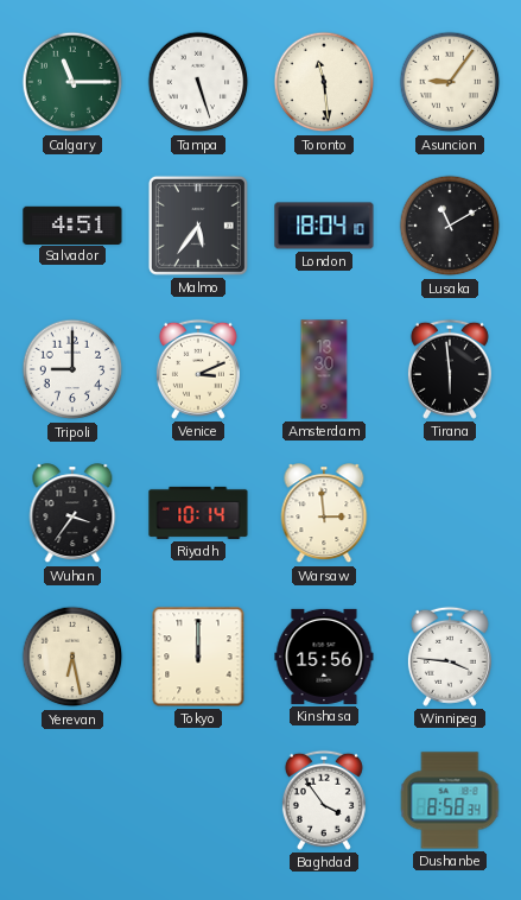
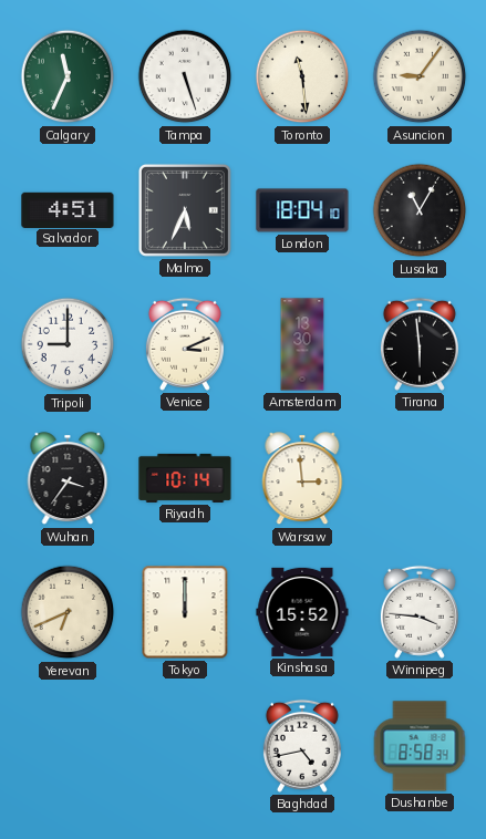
Calgary: 11:15 -> 11:34
Malmo: 5:36 -> 5:34
Lusaka: 11:10 -> 11:05
Yerevan: 6:28 -> 6:41
Kinshasa: 15:56 -> 15:52
Baghdad: 3:54 -> 4:43
